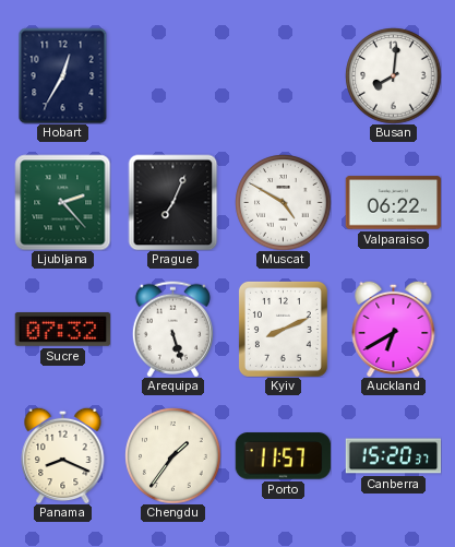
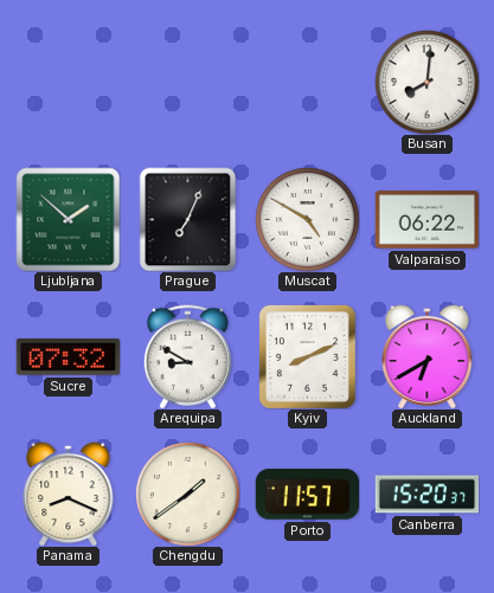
Hobart: 12:35 -> none
Ljubljana: 2:23 -> 1:52
Arequipa: 5:27 -> 8:50
Chengdu: 1:36 -> 1:39
